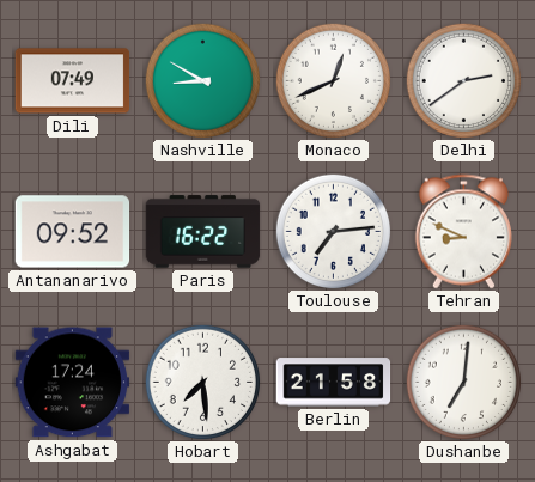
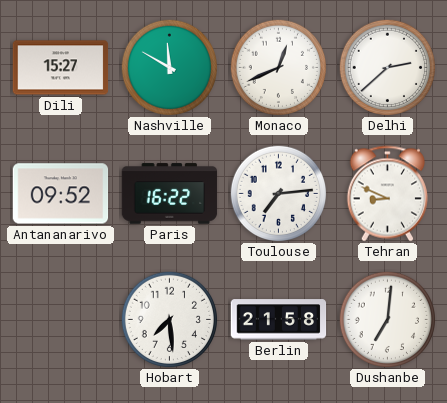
Dili: 07:49 -> 15:27
Nashville: 8:50 -> 11:50
Delhi: 2:39 -> 2:38
Ashgabat: 17:24 -> none
